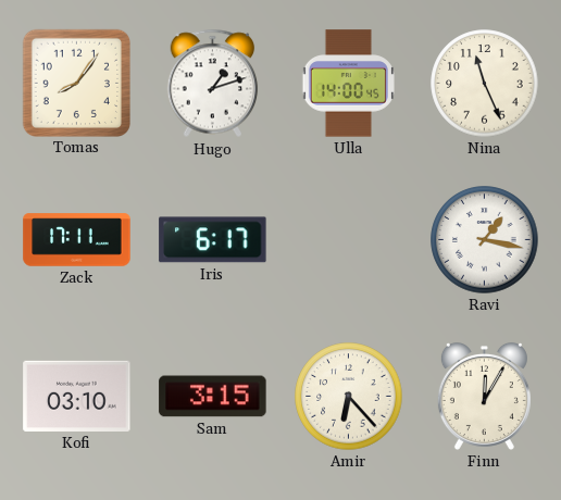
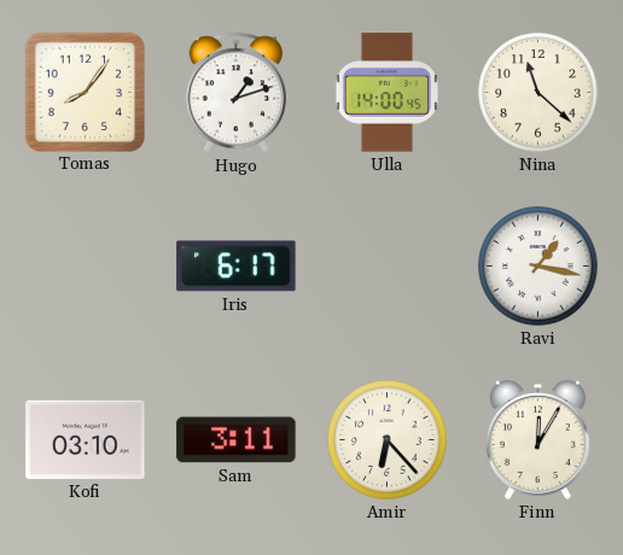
Nina: 11:26 -> 11:22
Zack: 17:11 -> none
Sam: 3:15 -> 3:11
